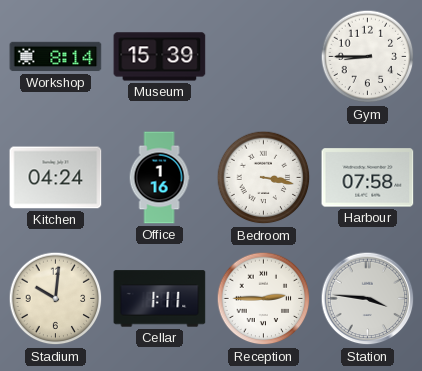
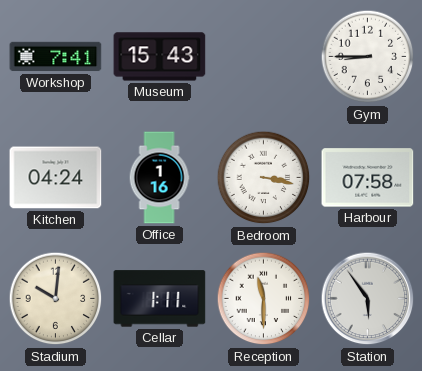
Workshop: 8:14 -> 7:41
Museum: 15:39 -> 15:43
Reception: 2:45 -> 11:30
Station: 3:46 -> 5:54
